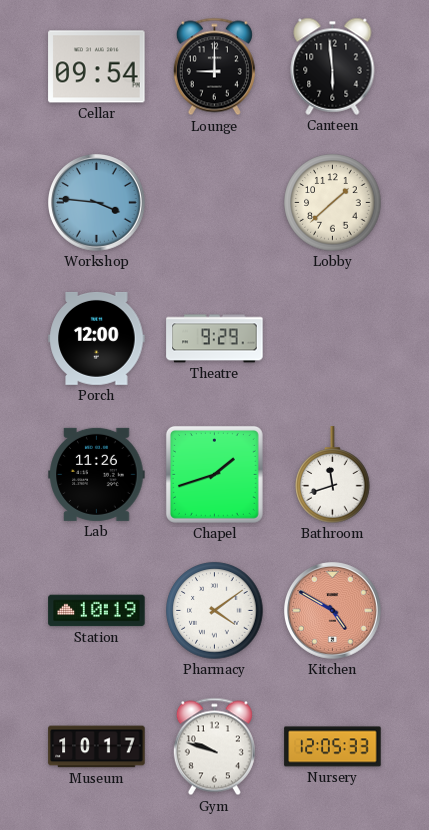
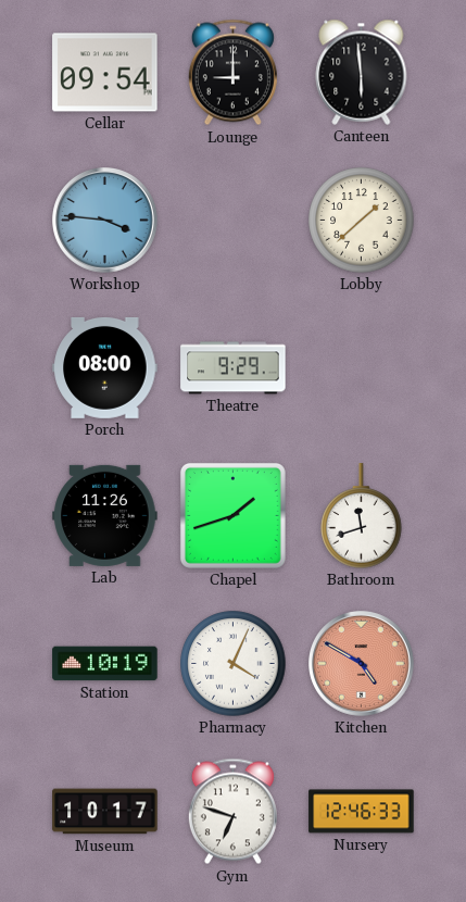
Porch: 12:00 -> 08:00
Pharmacy: 4:09 -> 4:04
Gym: 9:48 -> 6:48
Nursery: 12:05 -> 12:46
